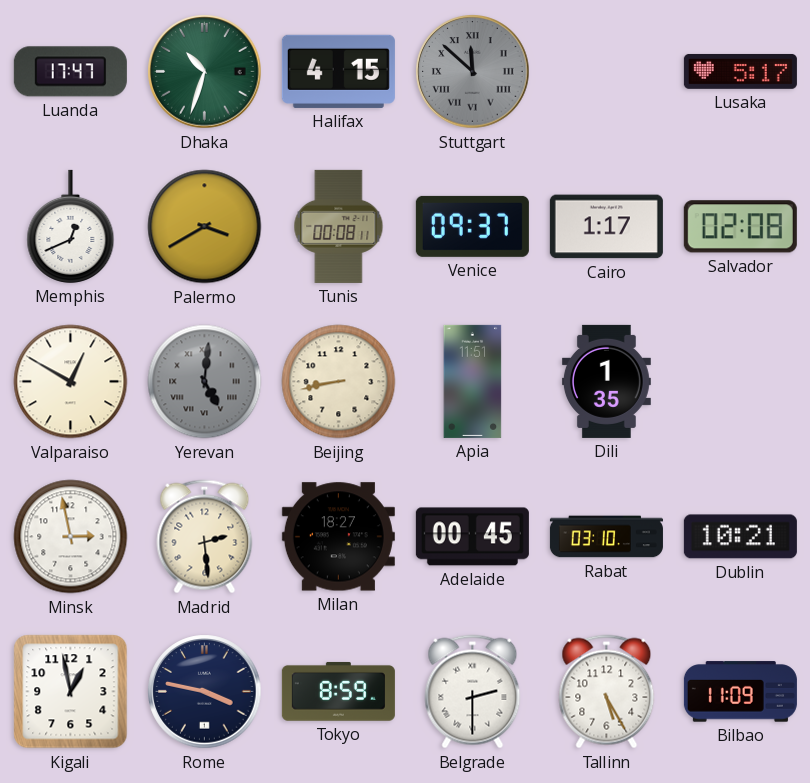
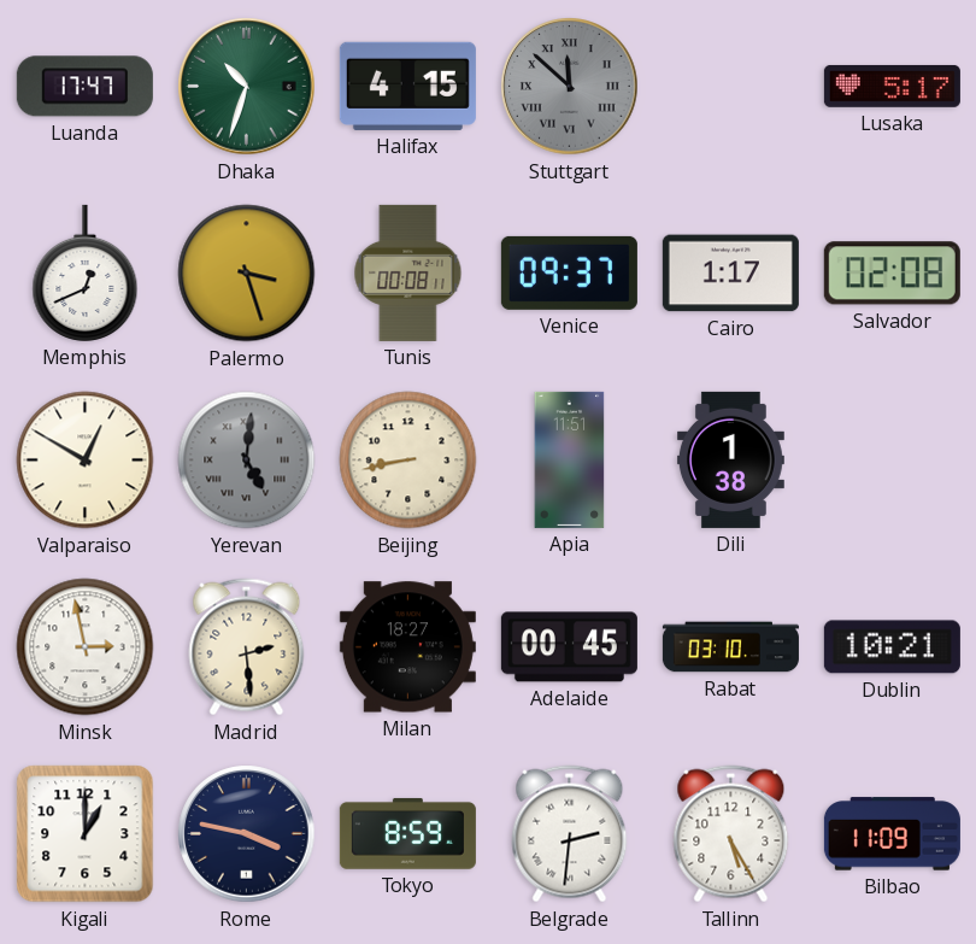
Palermo: 3:40 -> 3:27
Dili: 1:35 -> 1:38
Kigali: 12:58 -> 1:00
Belgrade: 2:30 -> 2:31
